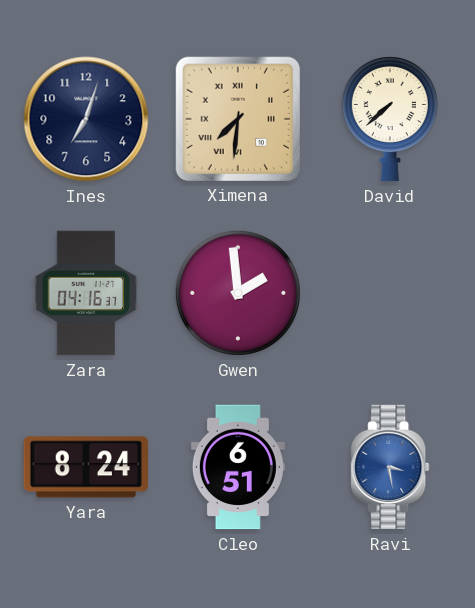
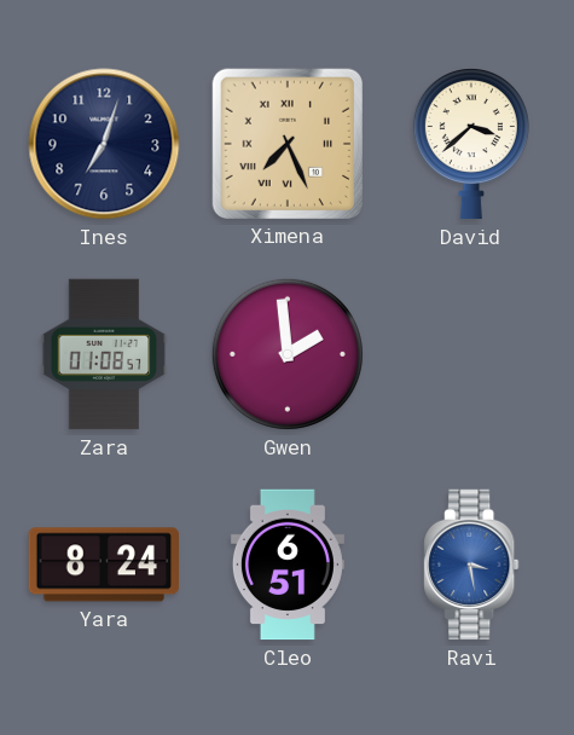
Ximena: 7:31 -> 7:26
David: 7:38 -> 3:38
Zara: 04:16 -> 01:08
